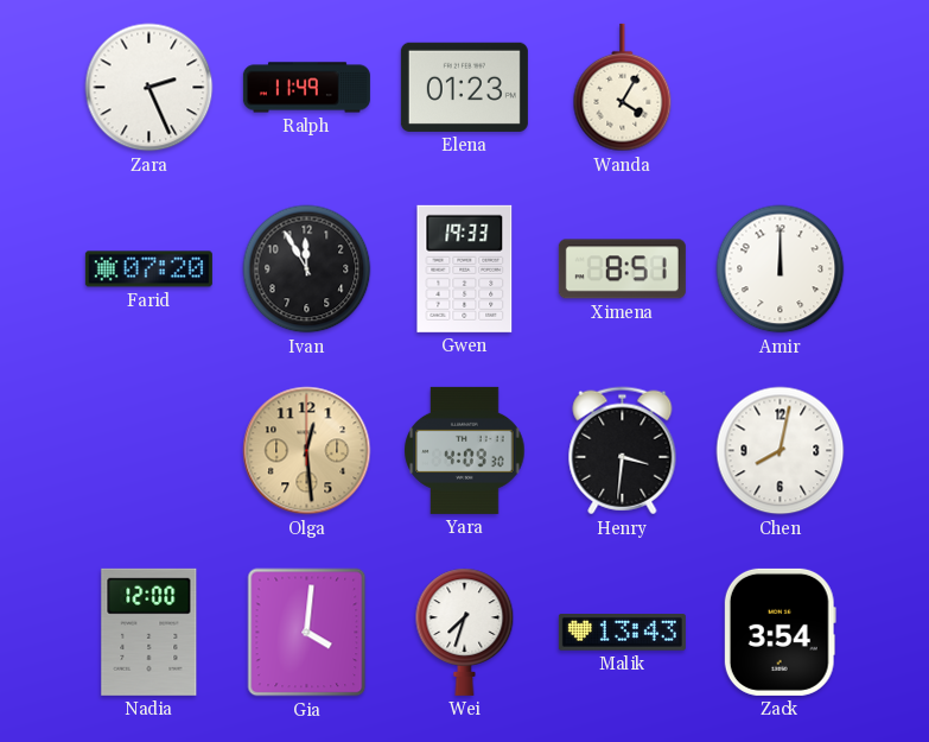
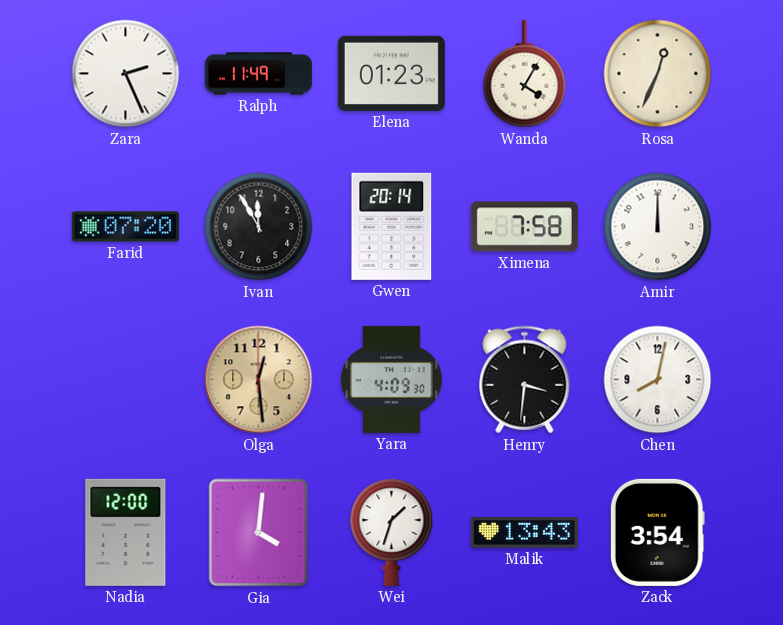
Rosa: none -> 12:34
Gwen: 19:33 -> 20:14
Ximena: 8:51 -> 7:58
Wei: 7:33 -> 1:33
